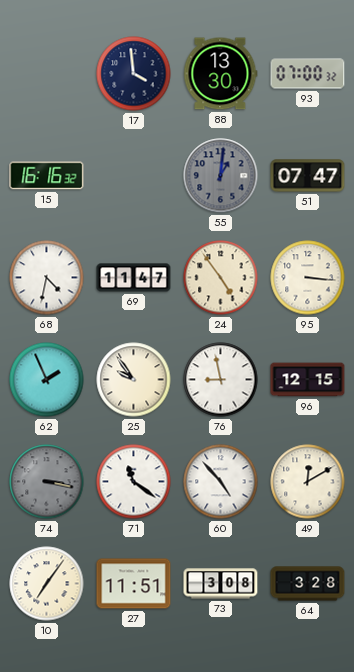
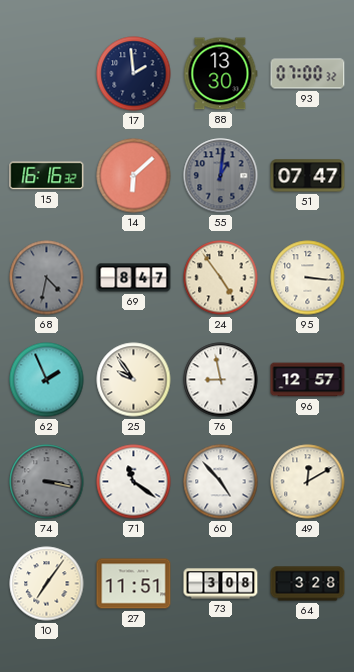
17: 3:59 -> 1:59
14: none -> 6:08
68 dial: white -> grey
69: 11:47 -> 8:47
96: 12:15 -> 12:57
